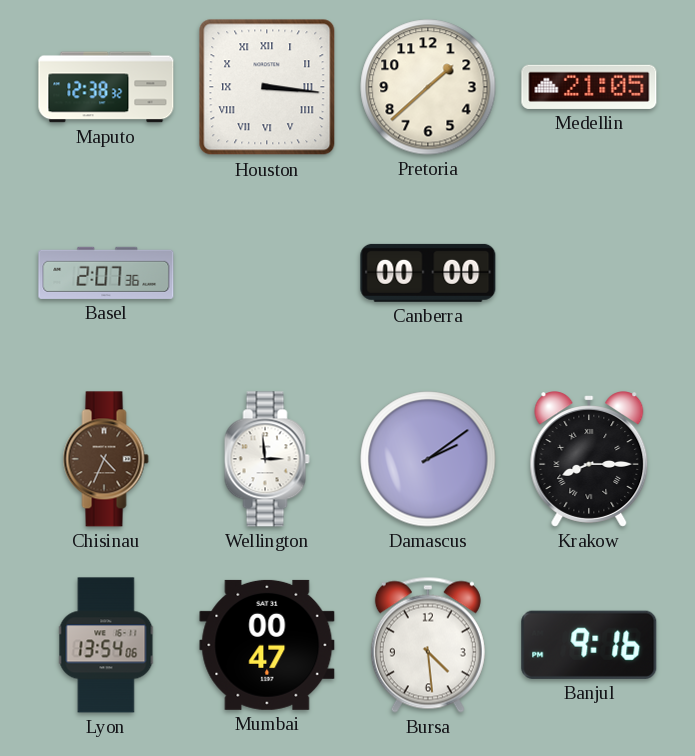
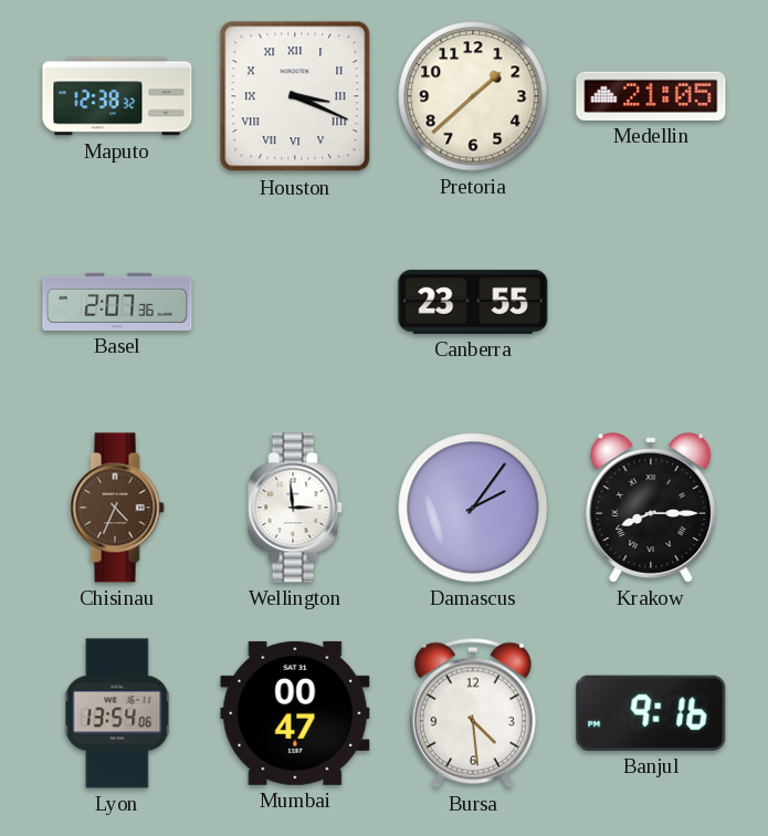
Houston: 3:16 -> 3:19
Canberra: 00:00 -> 23:55
Damascus: 2:09 -> 2:06
